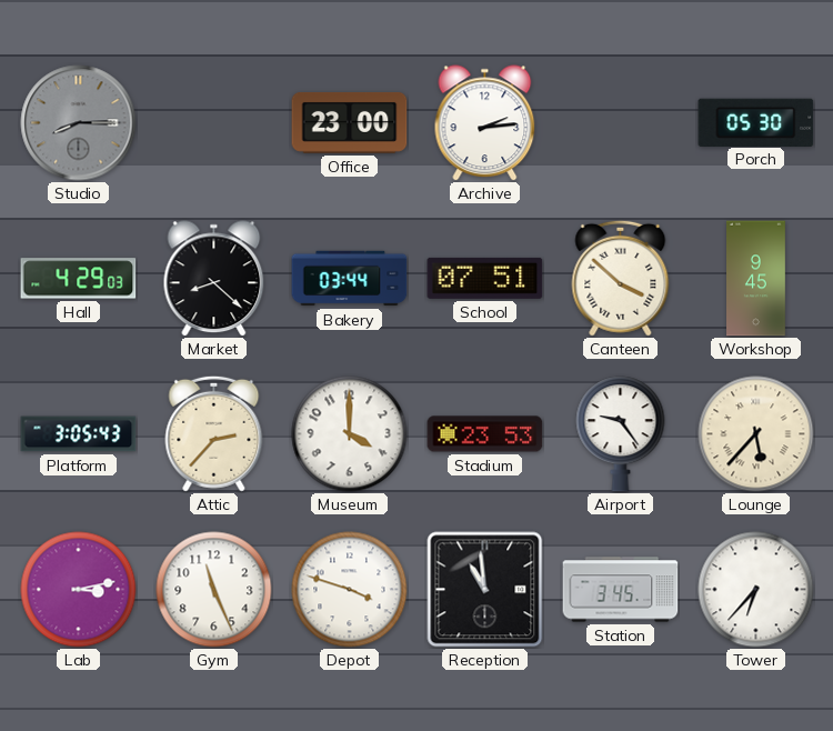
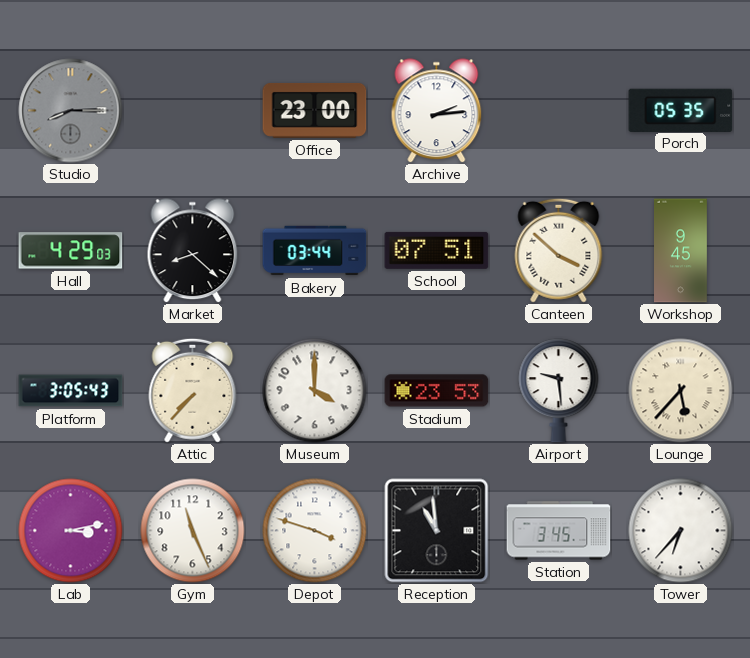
Porch: 05:30 -> 05:35
Attic: 2:37 -> 7:37
Airport: 9:24 -> 9:29
